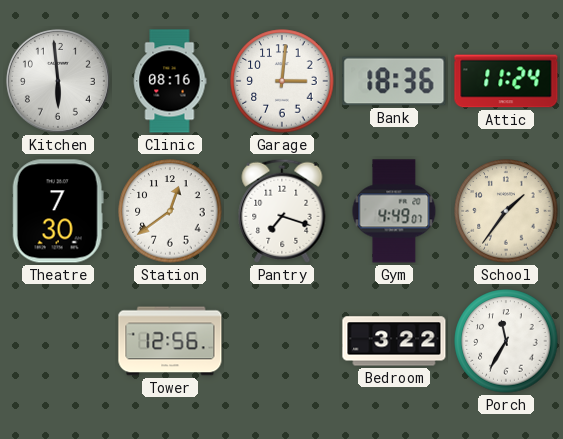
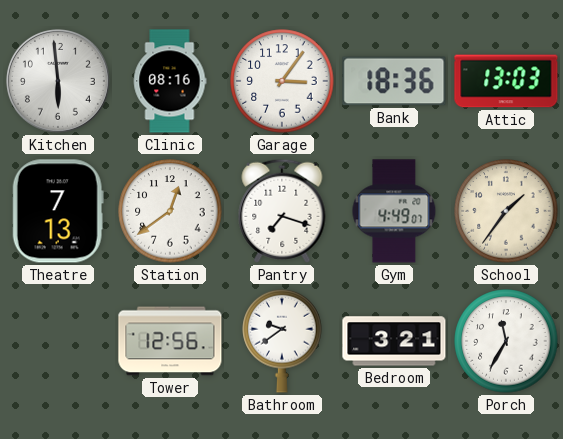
Garage: 3:01 -> 3:06
Attic: 11:24 -> 13:03
Theatre: 7:30 -> 7:13
Bathroom: none -> 9:39
Bedroom: 3:22 -> 3:21
